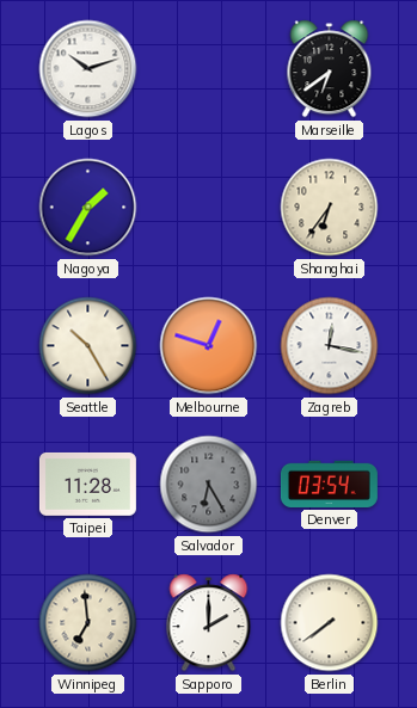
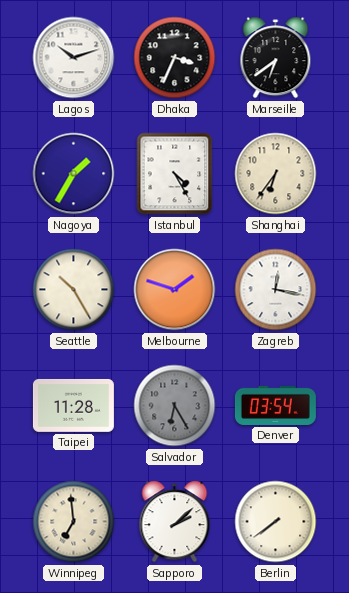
Dhaka: none -> 3:34
Istanbul: none -> 4:25
Melbourne: 12:48 -> 1:48
Sapporo: 2:00 -> 2:08
